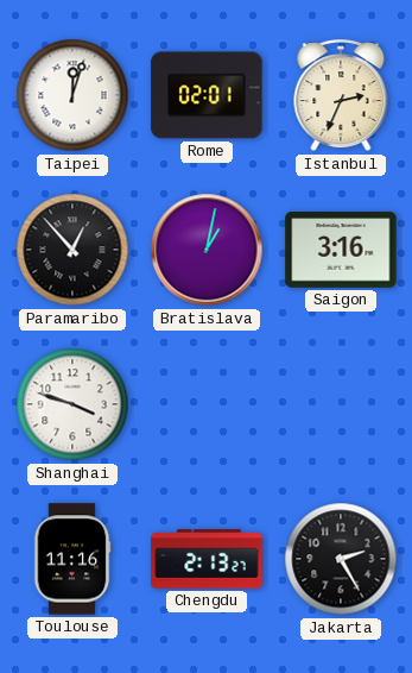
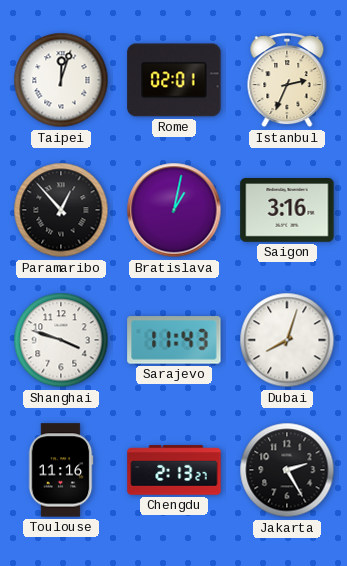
Sarajevo: none -> 11:43
Dubai: none -> 8:03
